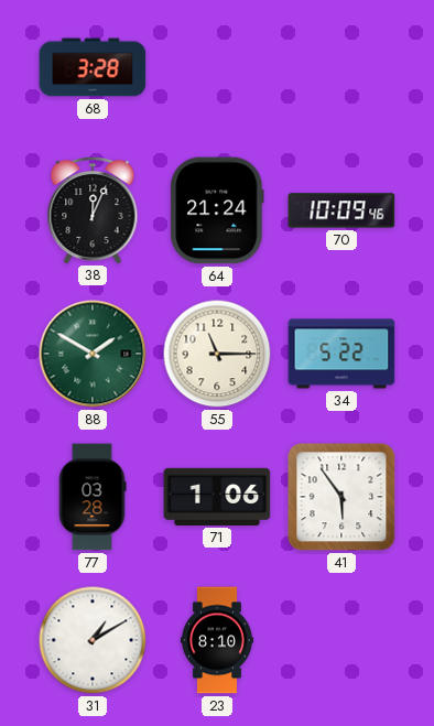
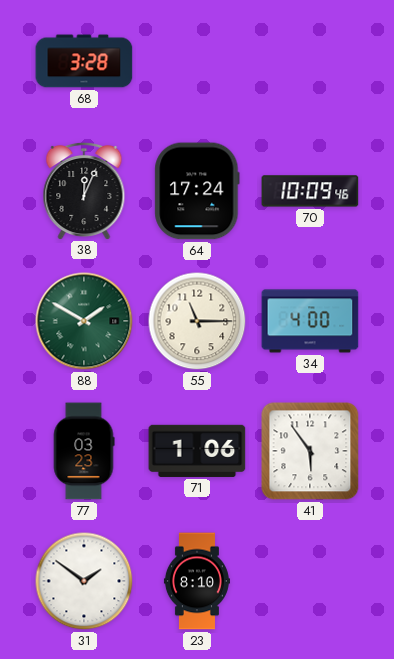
64: 21:24 -> 17:24
34: 5:22 -> 4:00
77: 03:28 -> 03:23
31: 1:10 -> 1:51
